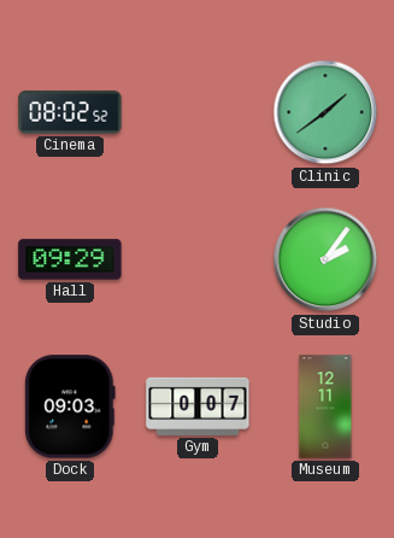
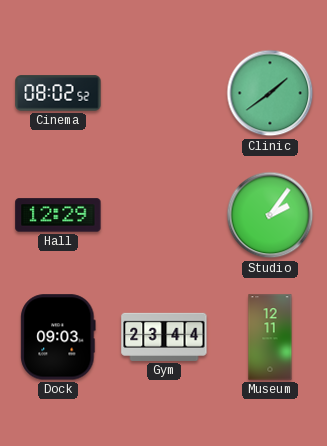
Hall: 09:29 -> 12:29
Gym: 0:07 -> 23:44
